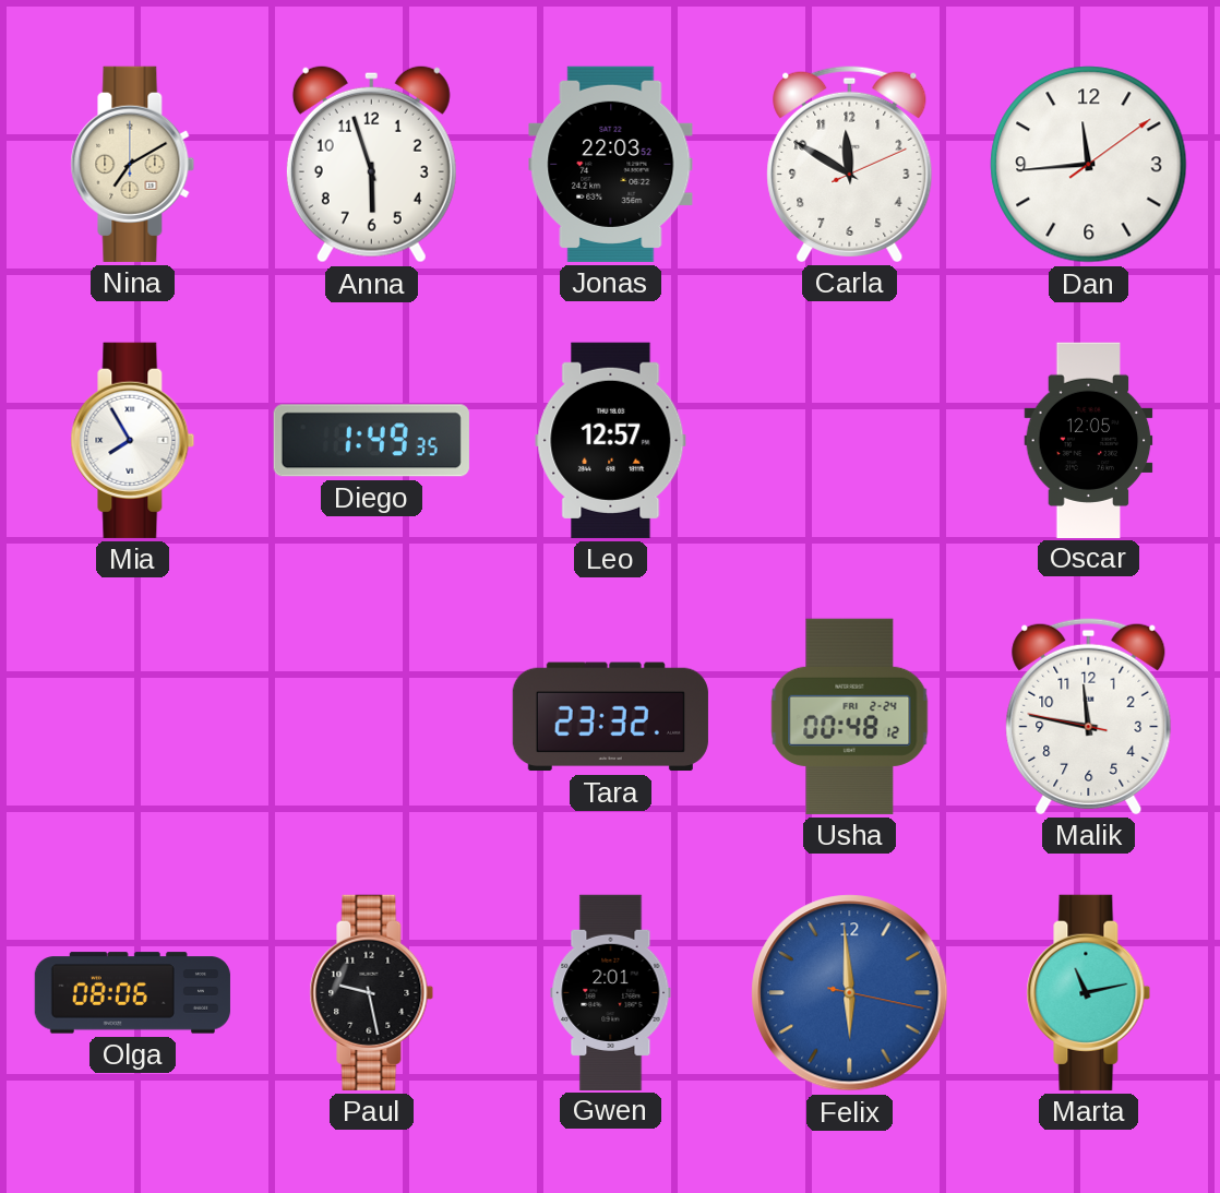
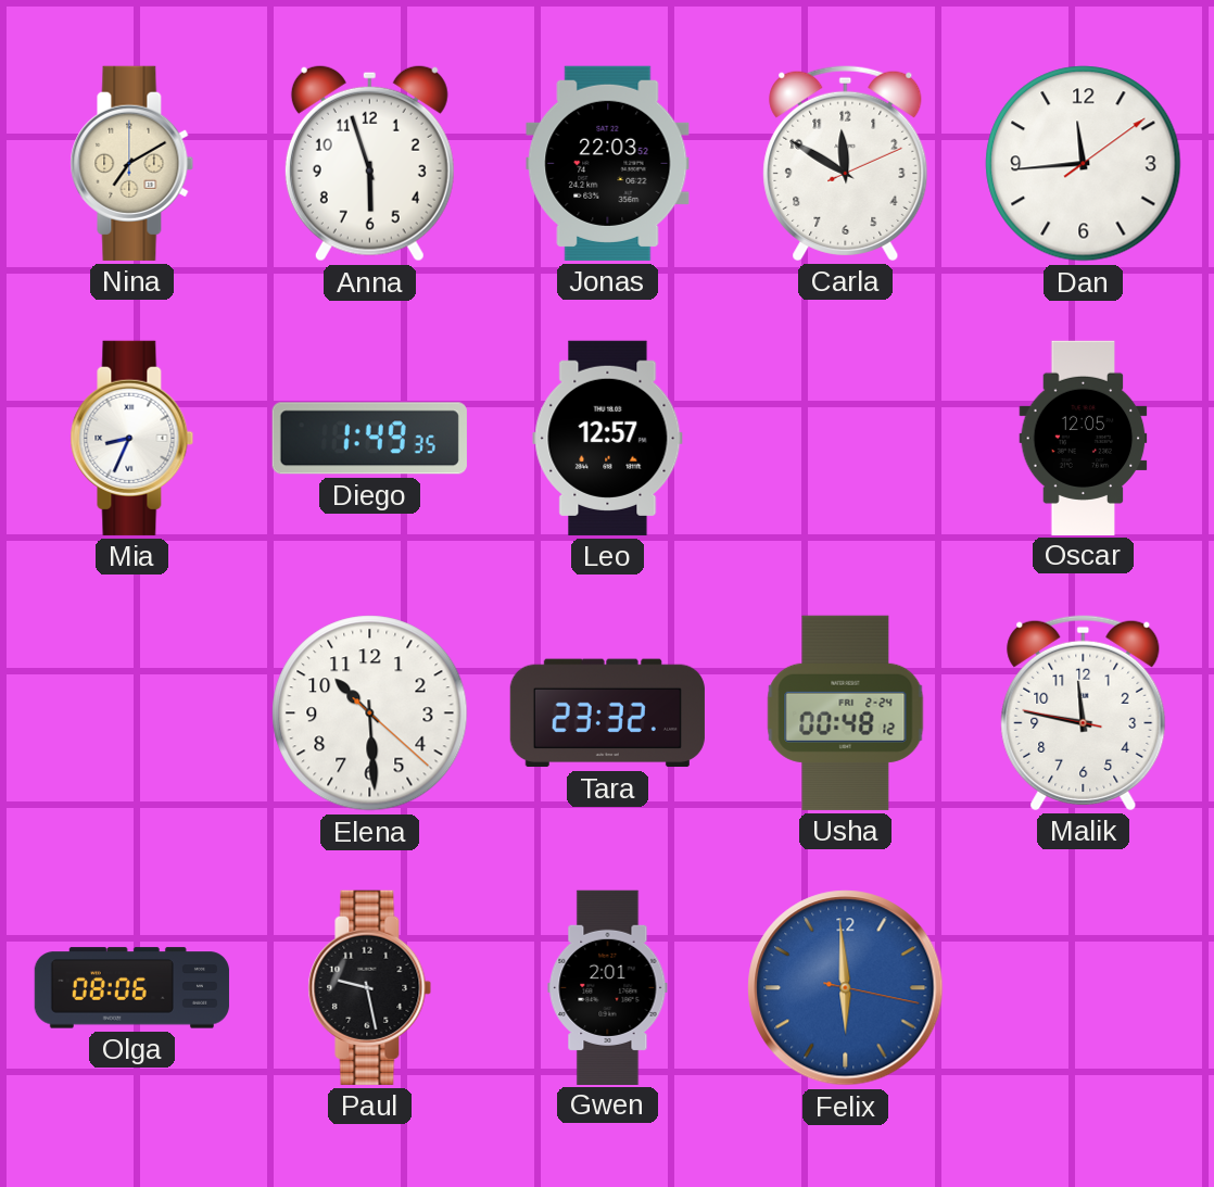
Mia: 7:55 -> 8:34
Elena: none -> 10:29
Marta: 11:13 -> none
